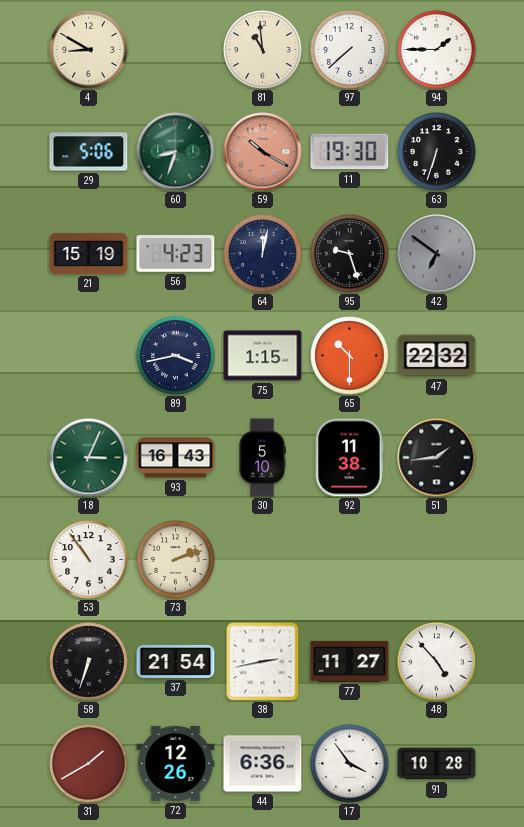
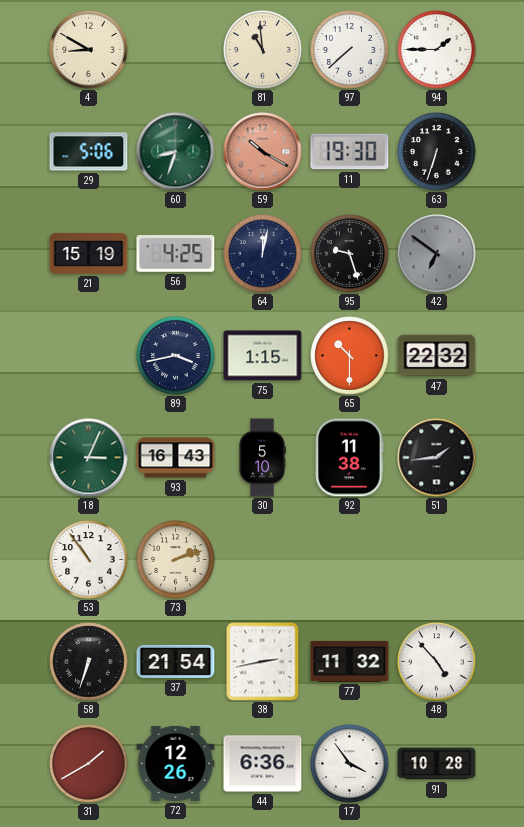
56: 4:23 -> 4:25
77: 11:27 -> 11:32
